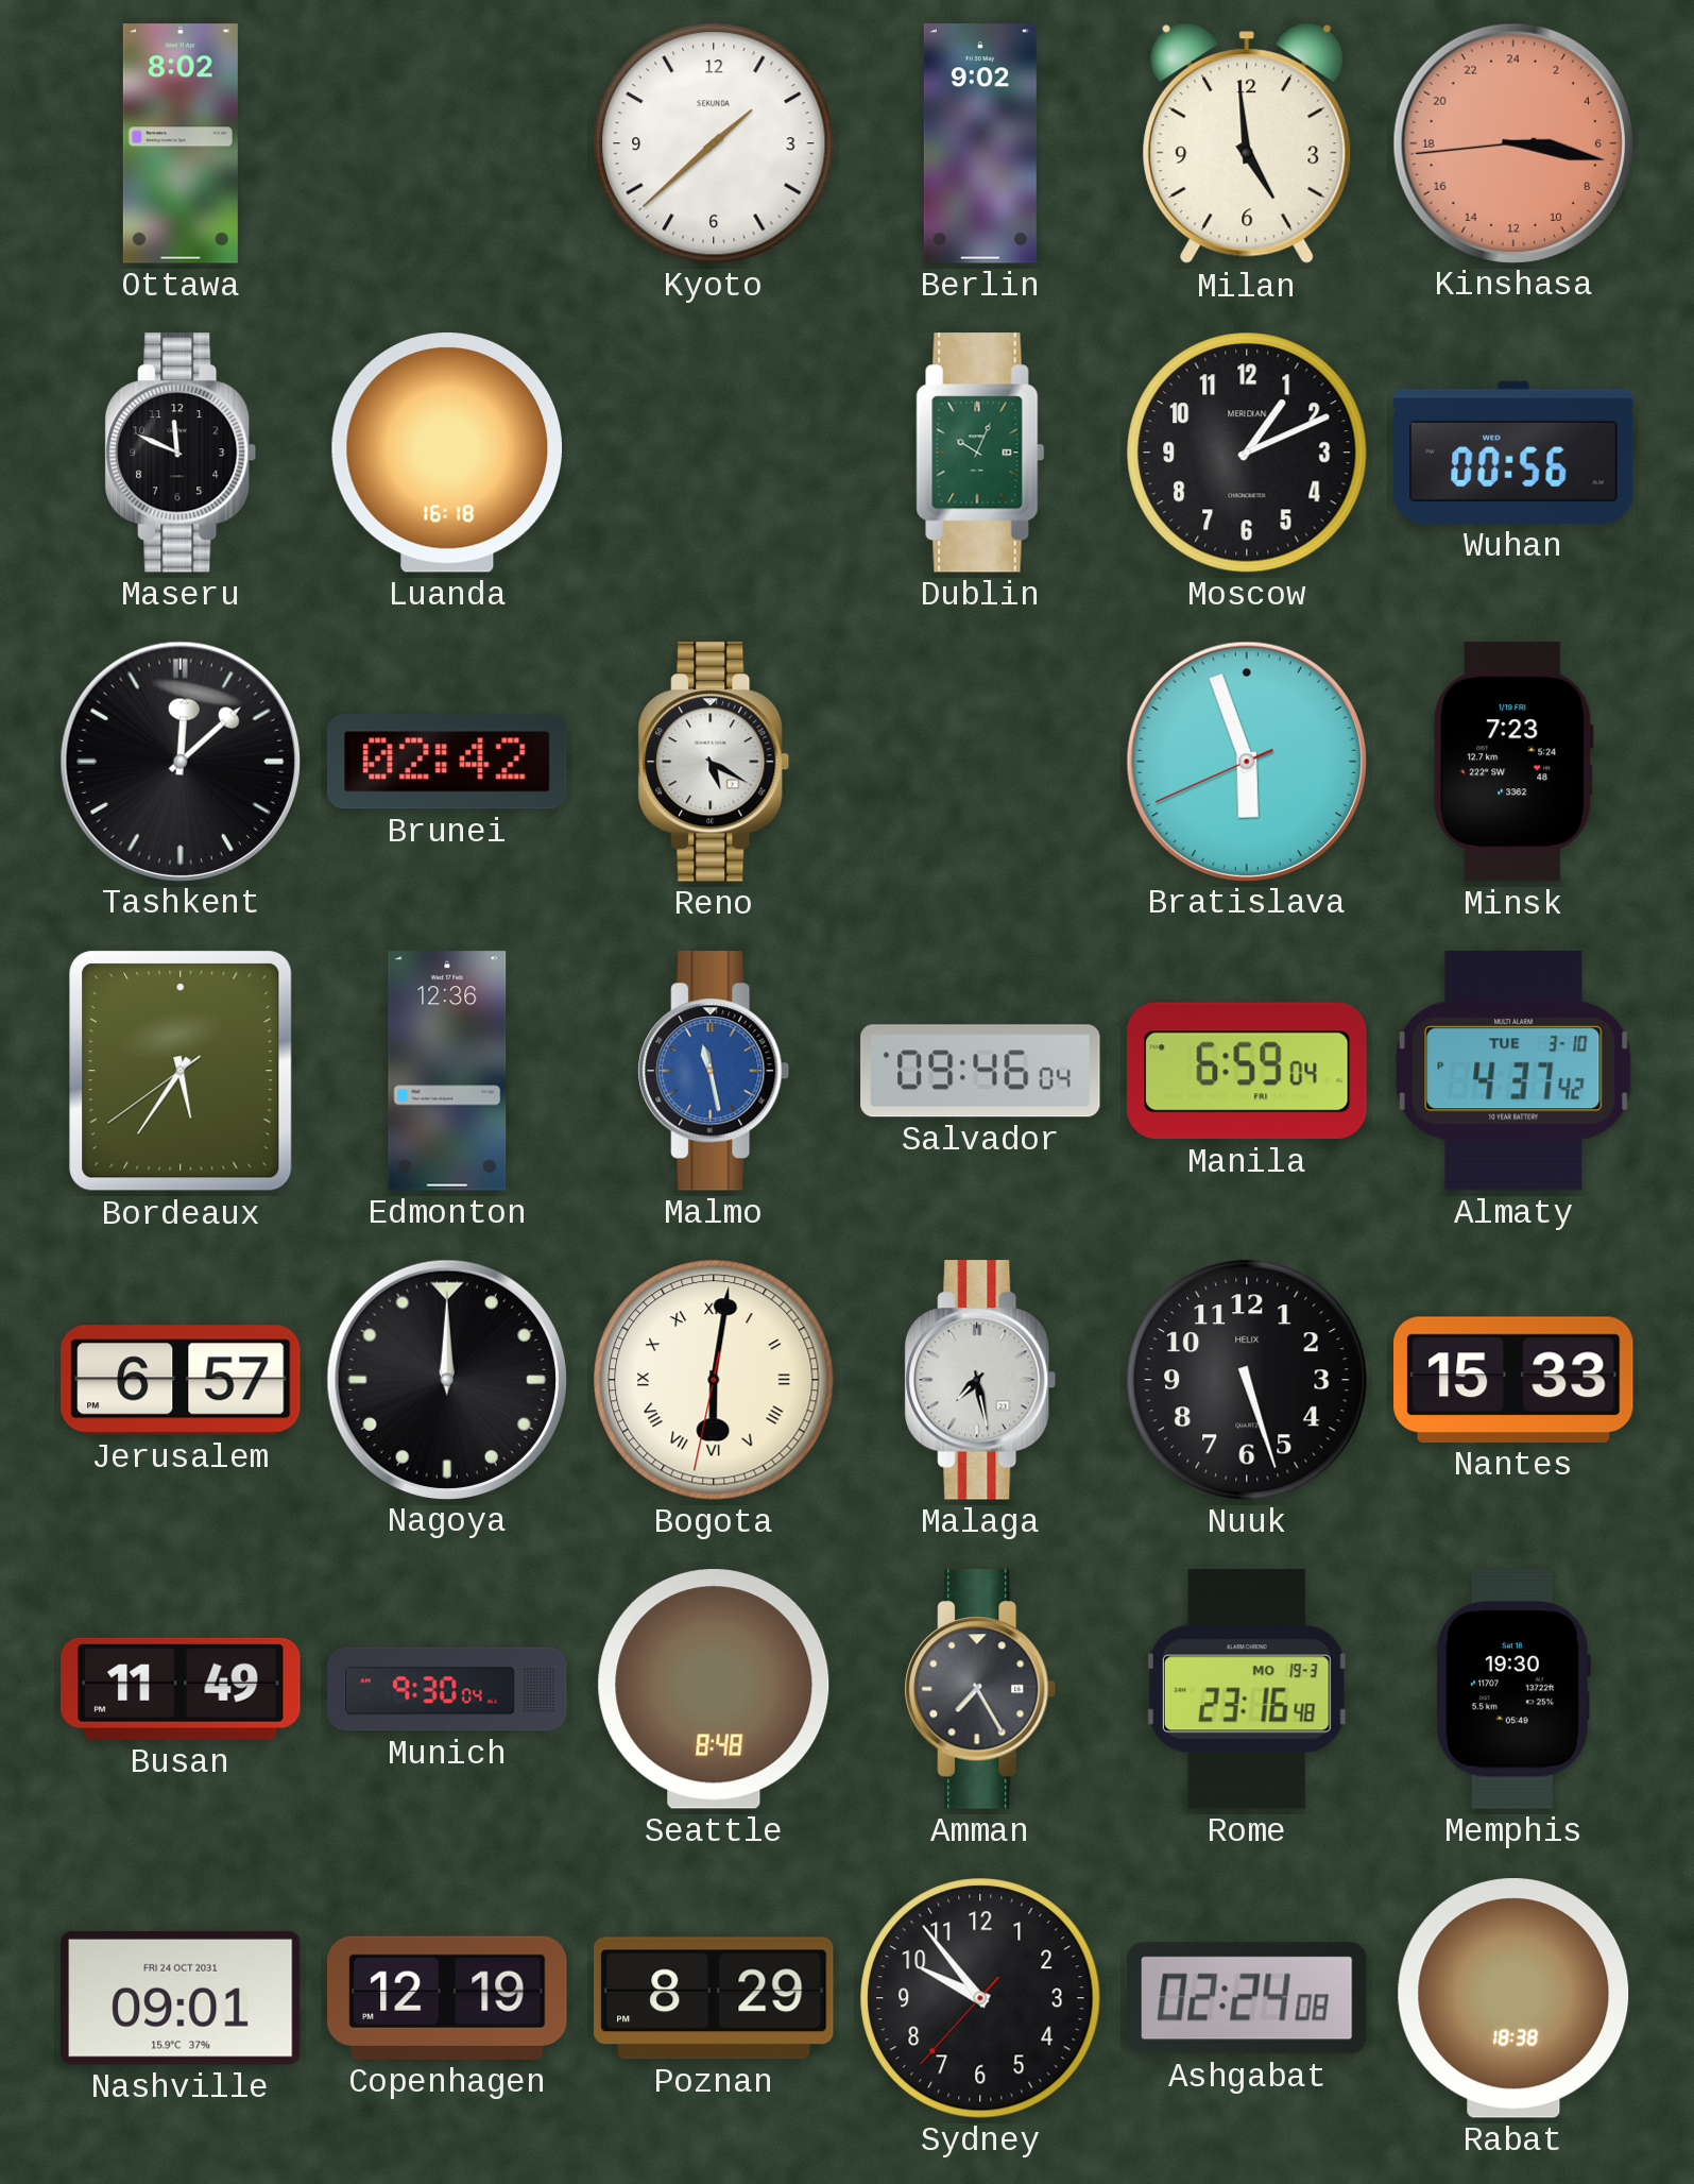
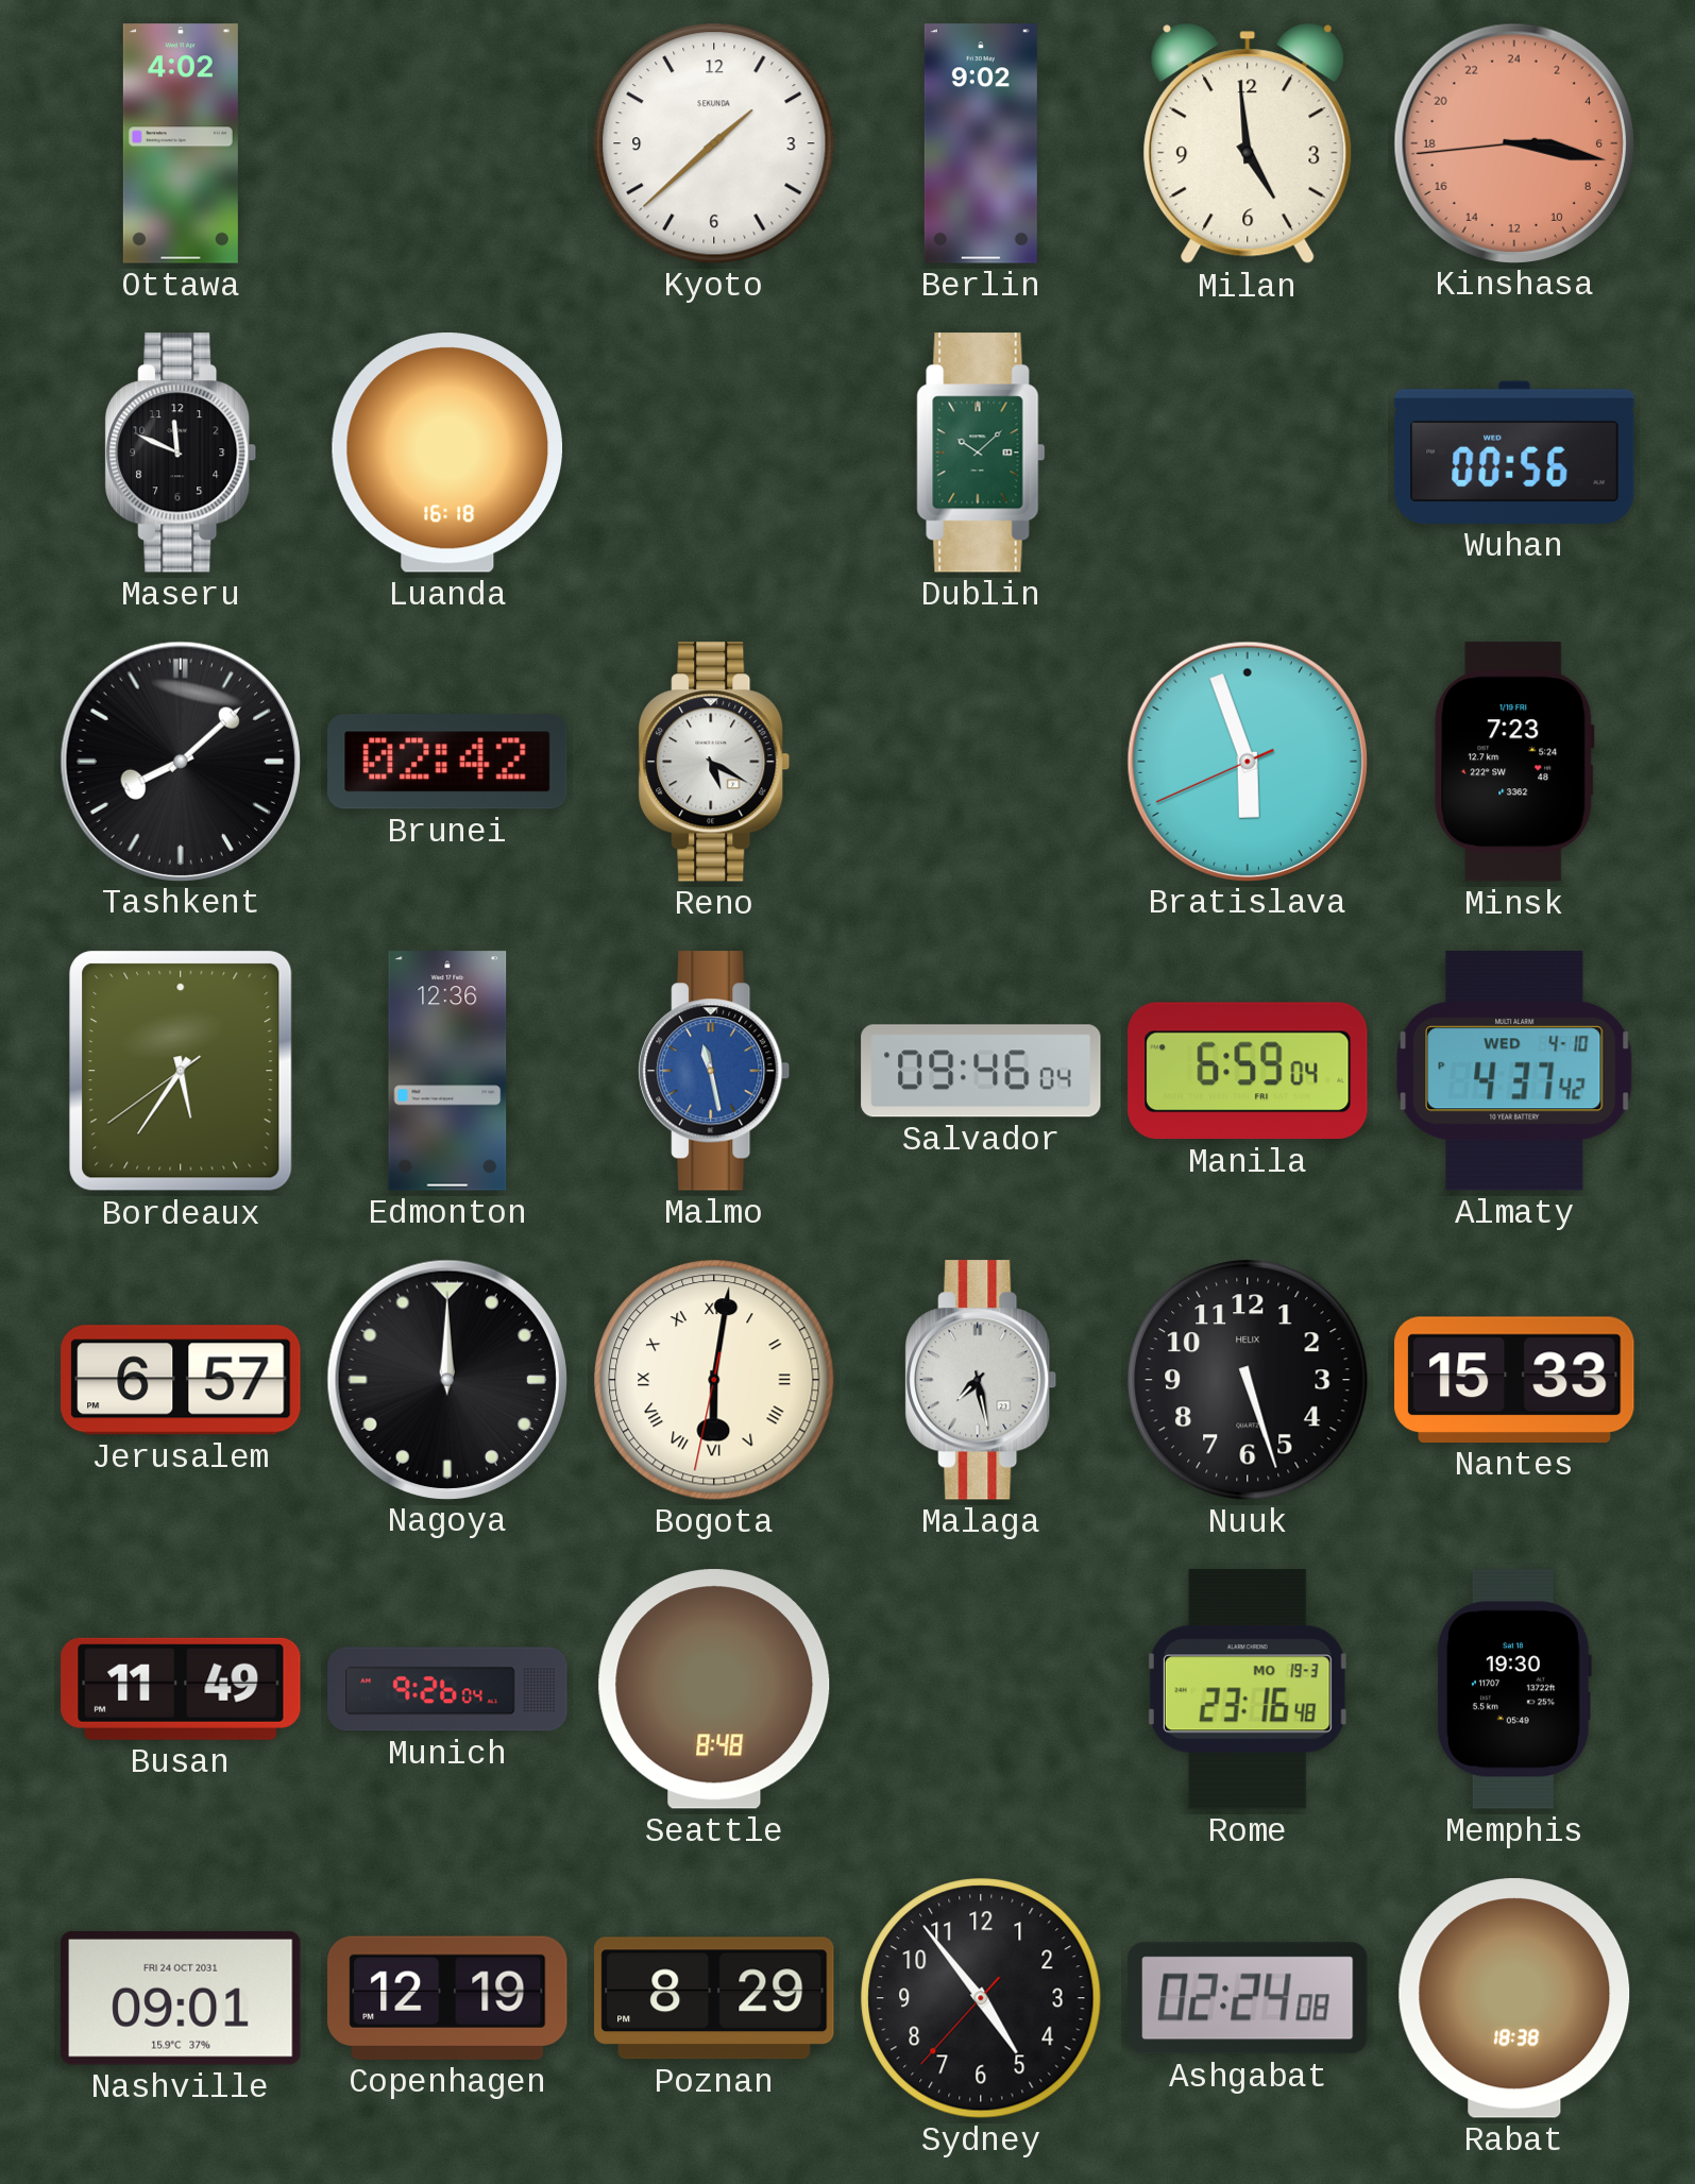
Ottawa: 8:02 -> 4:02
Dublin: 10:04 -> 10:08
Moscow: 1:11 -> none
Tashkent: 12:08 -> 8:08
Almaty date: TUE 3-10 -> WED 4-10
Munich: 9:30 -> 9:26
Amman: 7:25 -> none
Sydney: 9:53 -> 4:53
